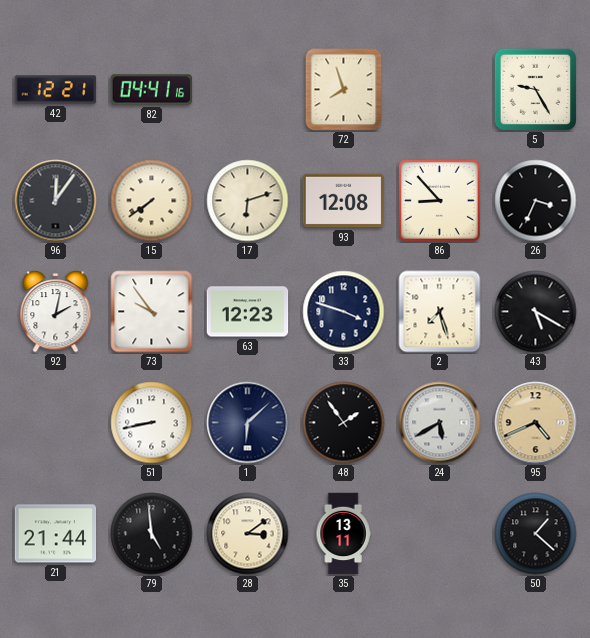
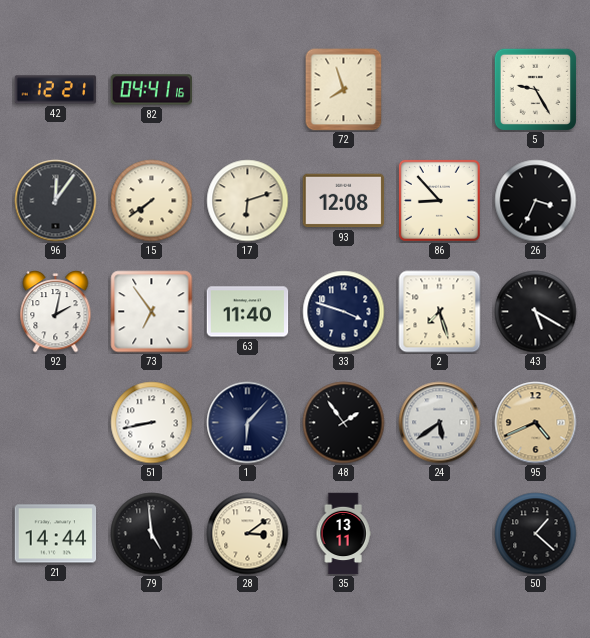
73: 9:54 -> 6:54
63: 12:23 -> 11:40
1: 6:08 -> 6:07
24: 5:40 -> 5:39
21: 21:44 -> 14:44
